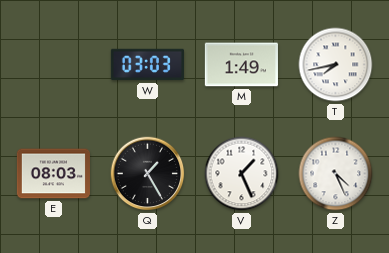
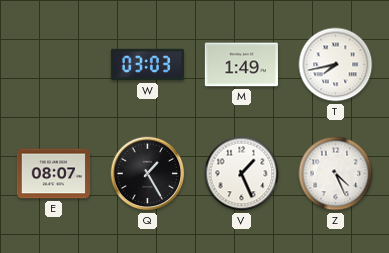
E: 08:03 -> 08:07
